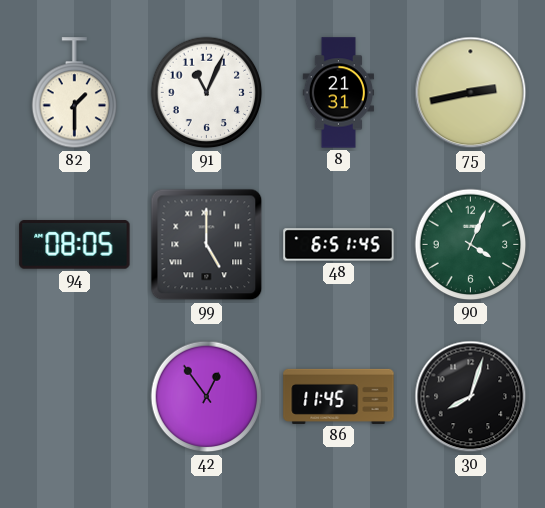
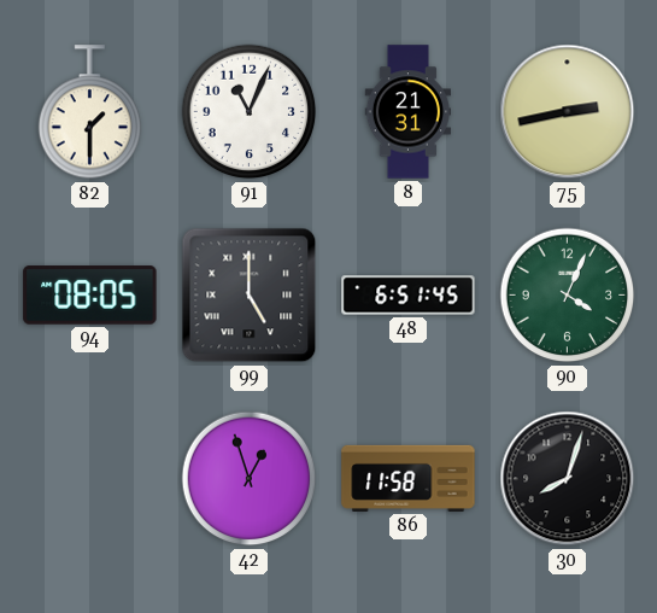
42: 12:54 -> 12:57
86: 11:45 -> 11:58
